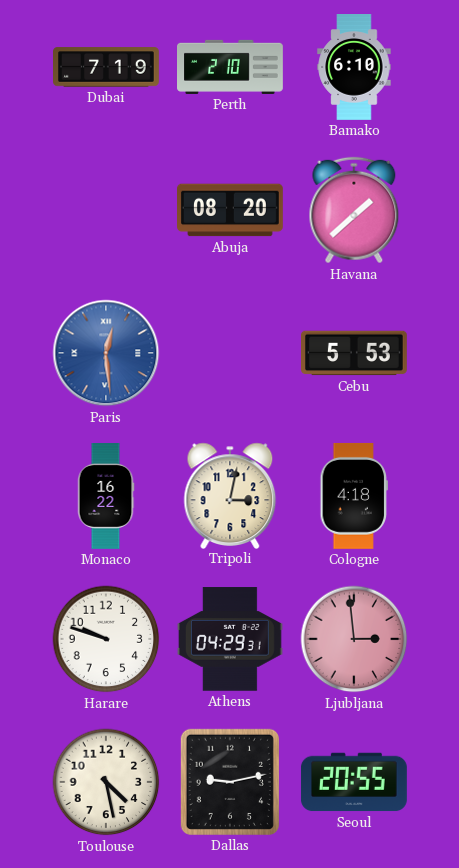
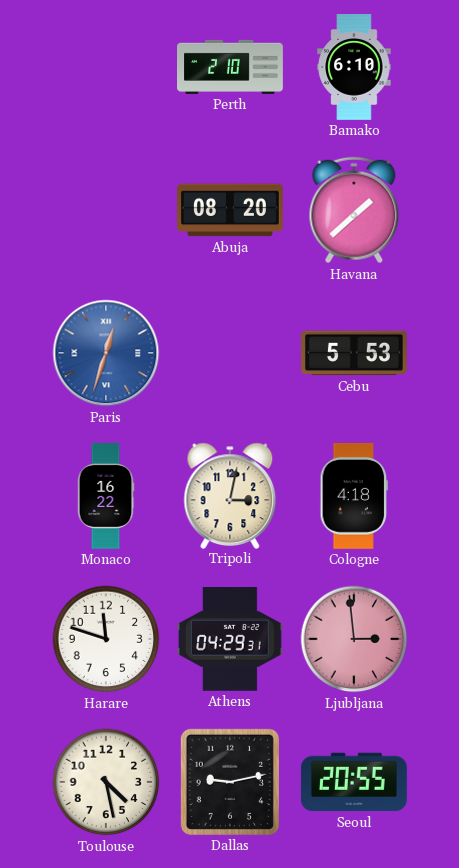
Dubai: 7:19 -> none
Paris: 12:29 -> 12:33
Harare: 9:48 -> 11:48
